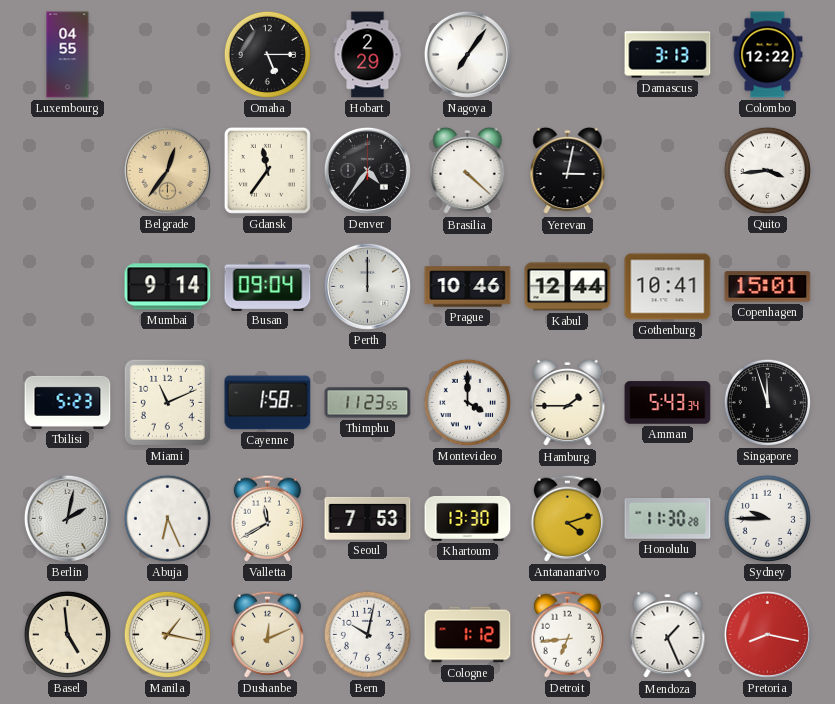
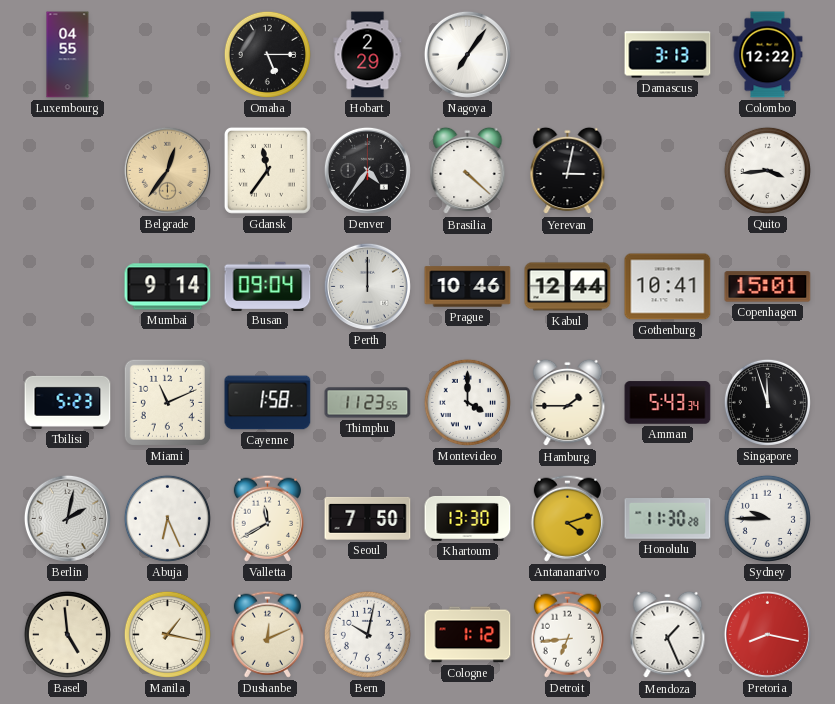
Seoul: 7:53 -> 7:50
